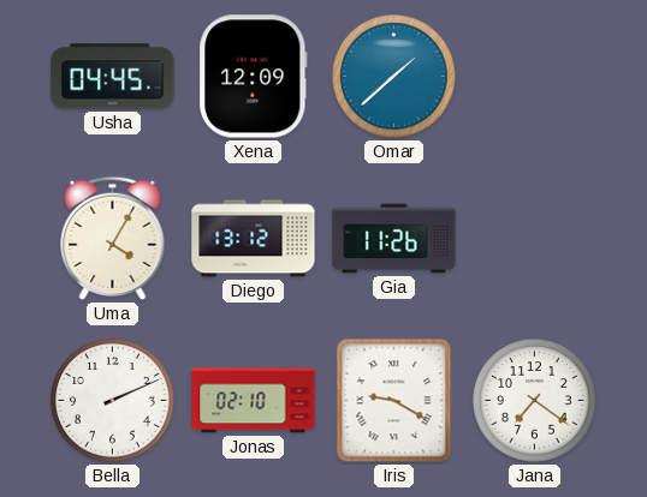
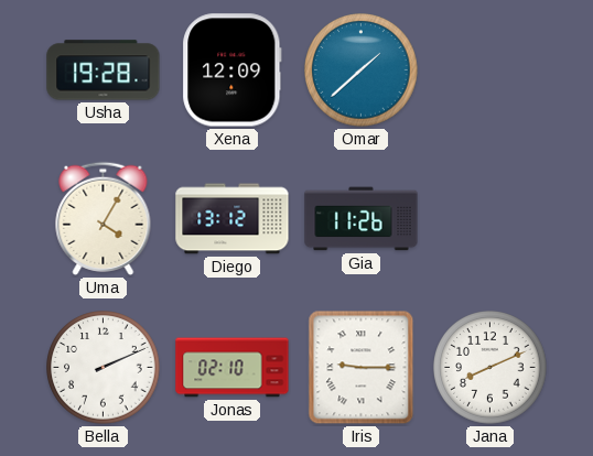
Usha: 04:45 -> 19:28
Iris: 9:20 -> 9:15
Jana: 7:21 -> 8:11
